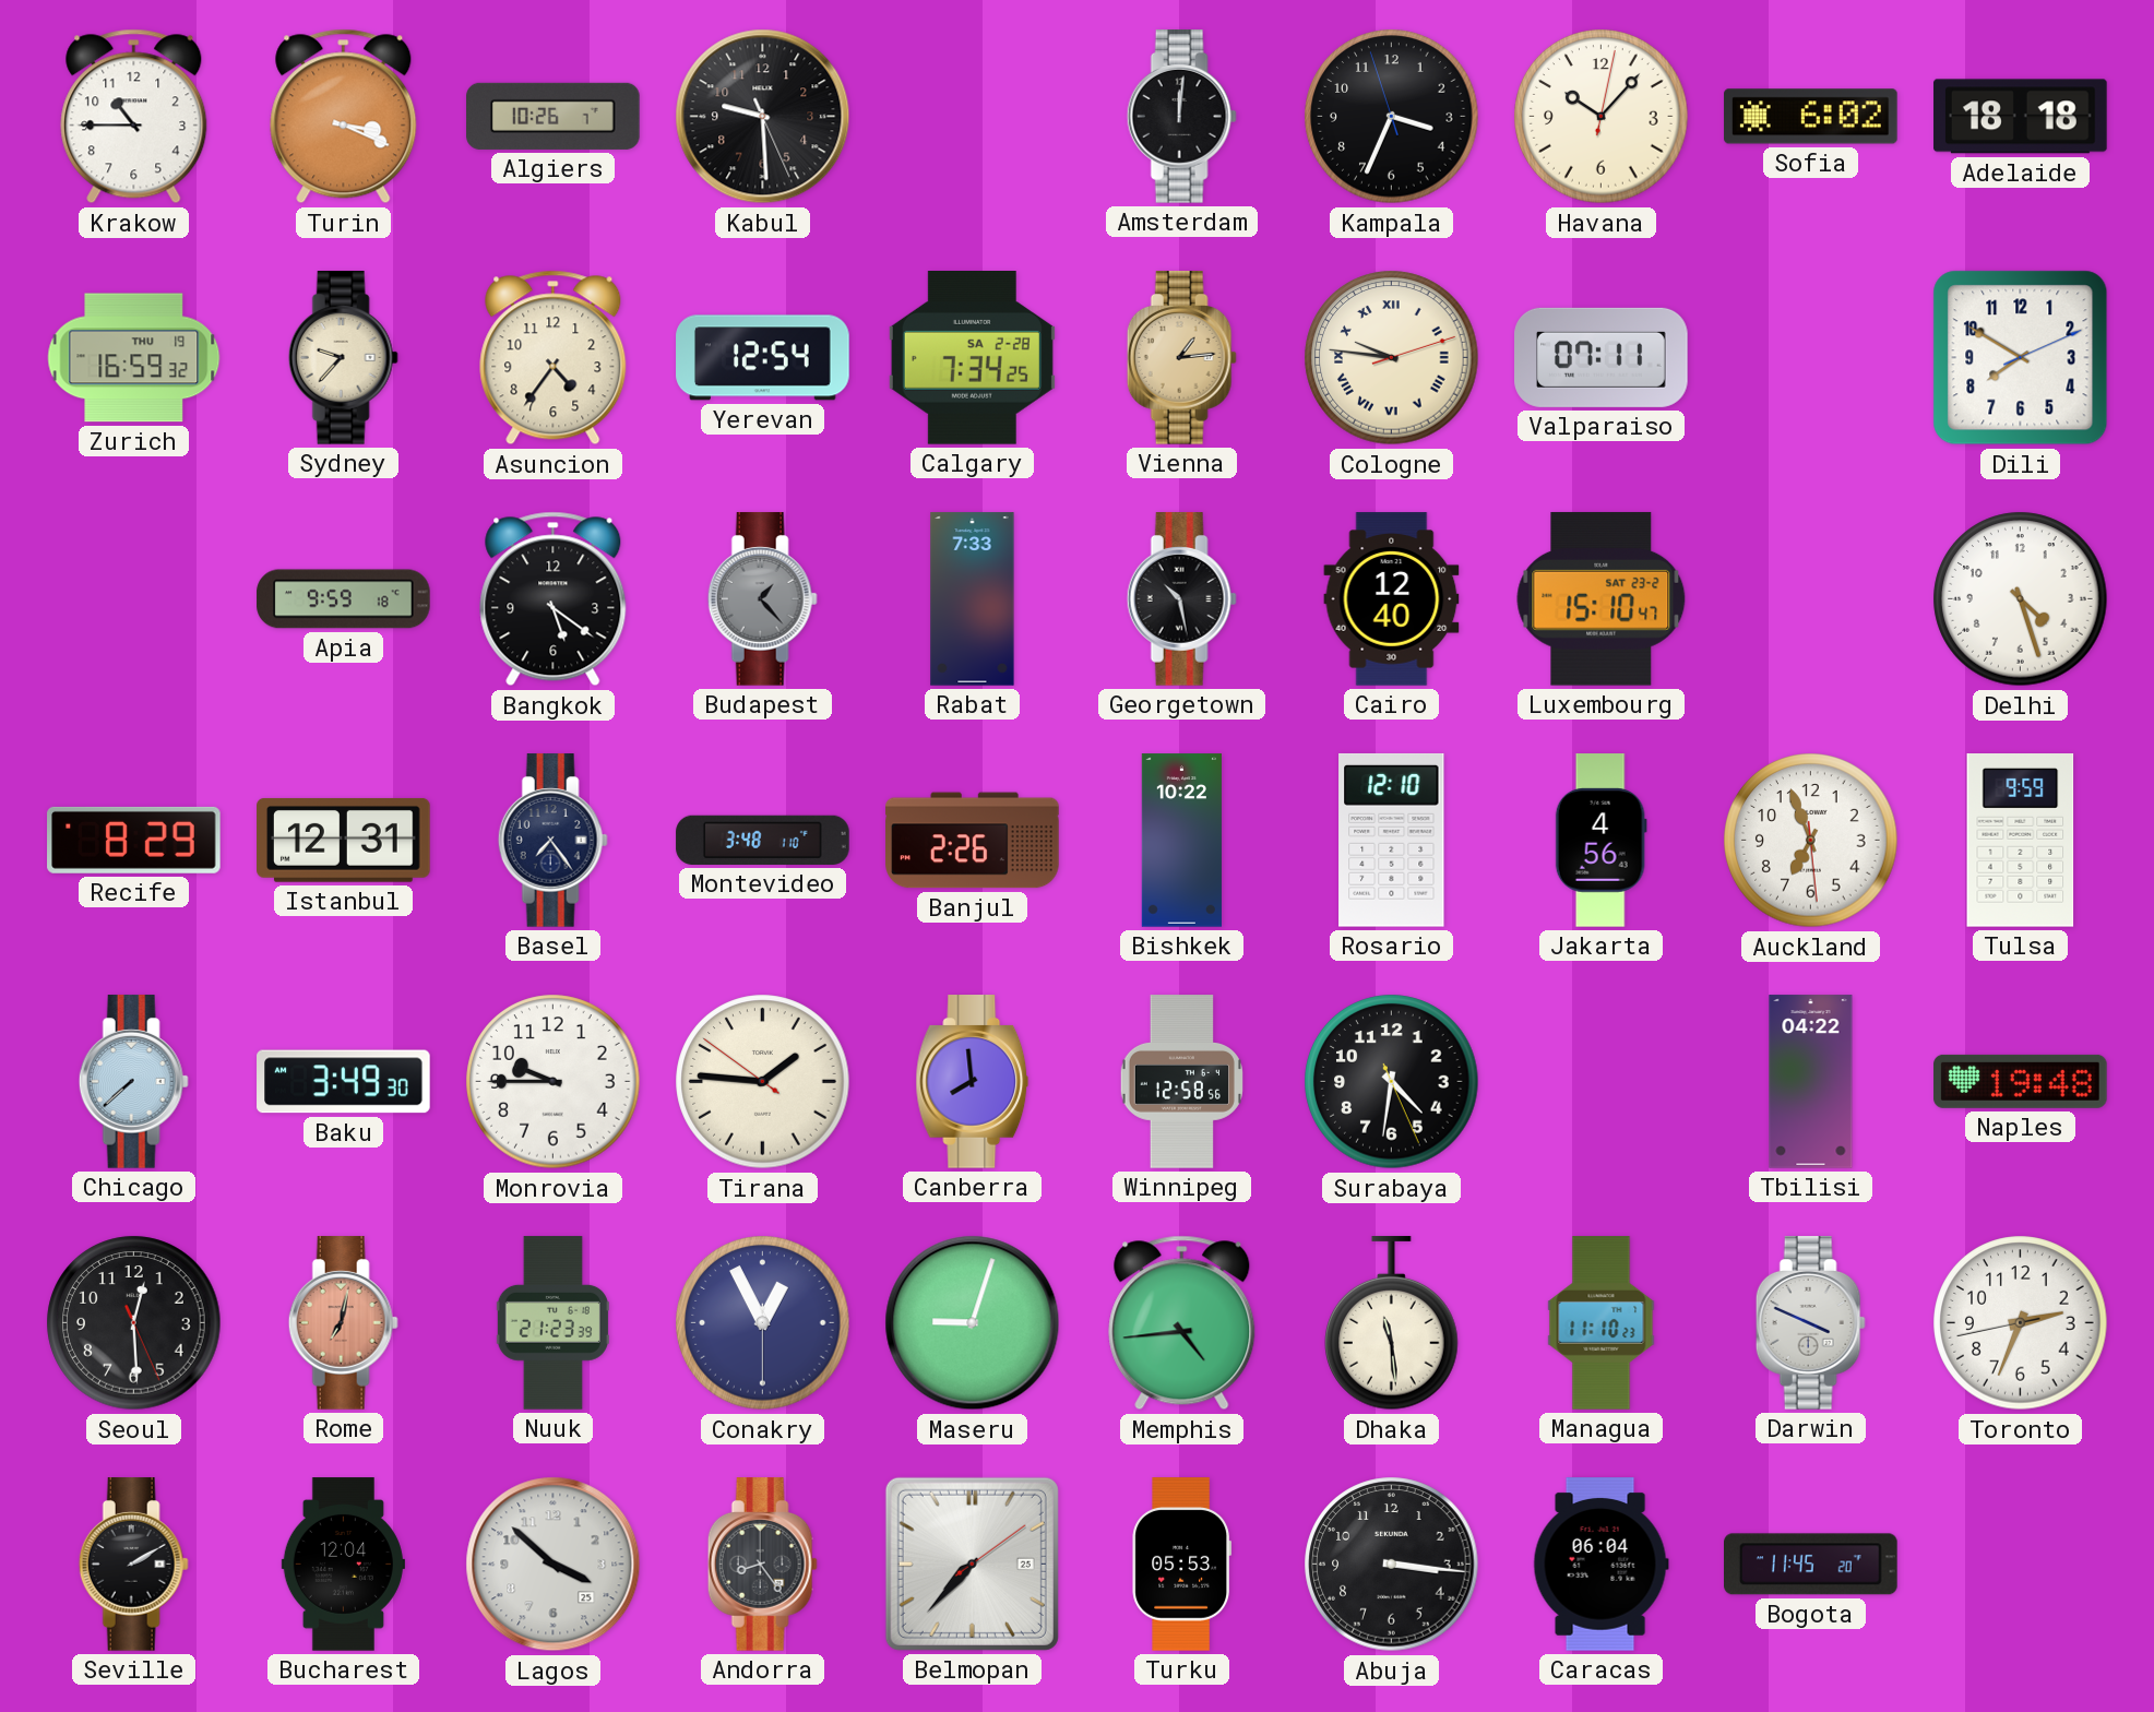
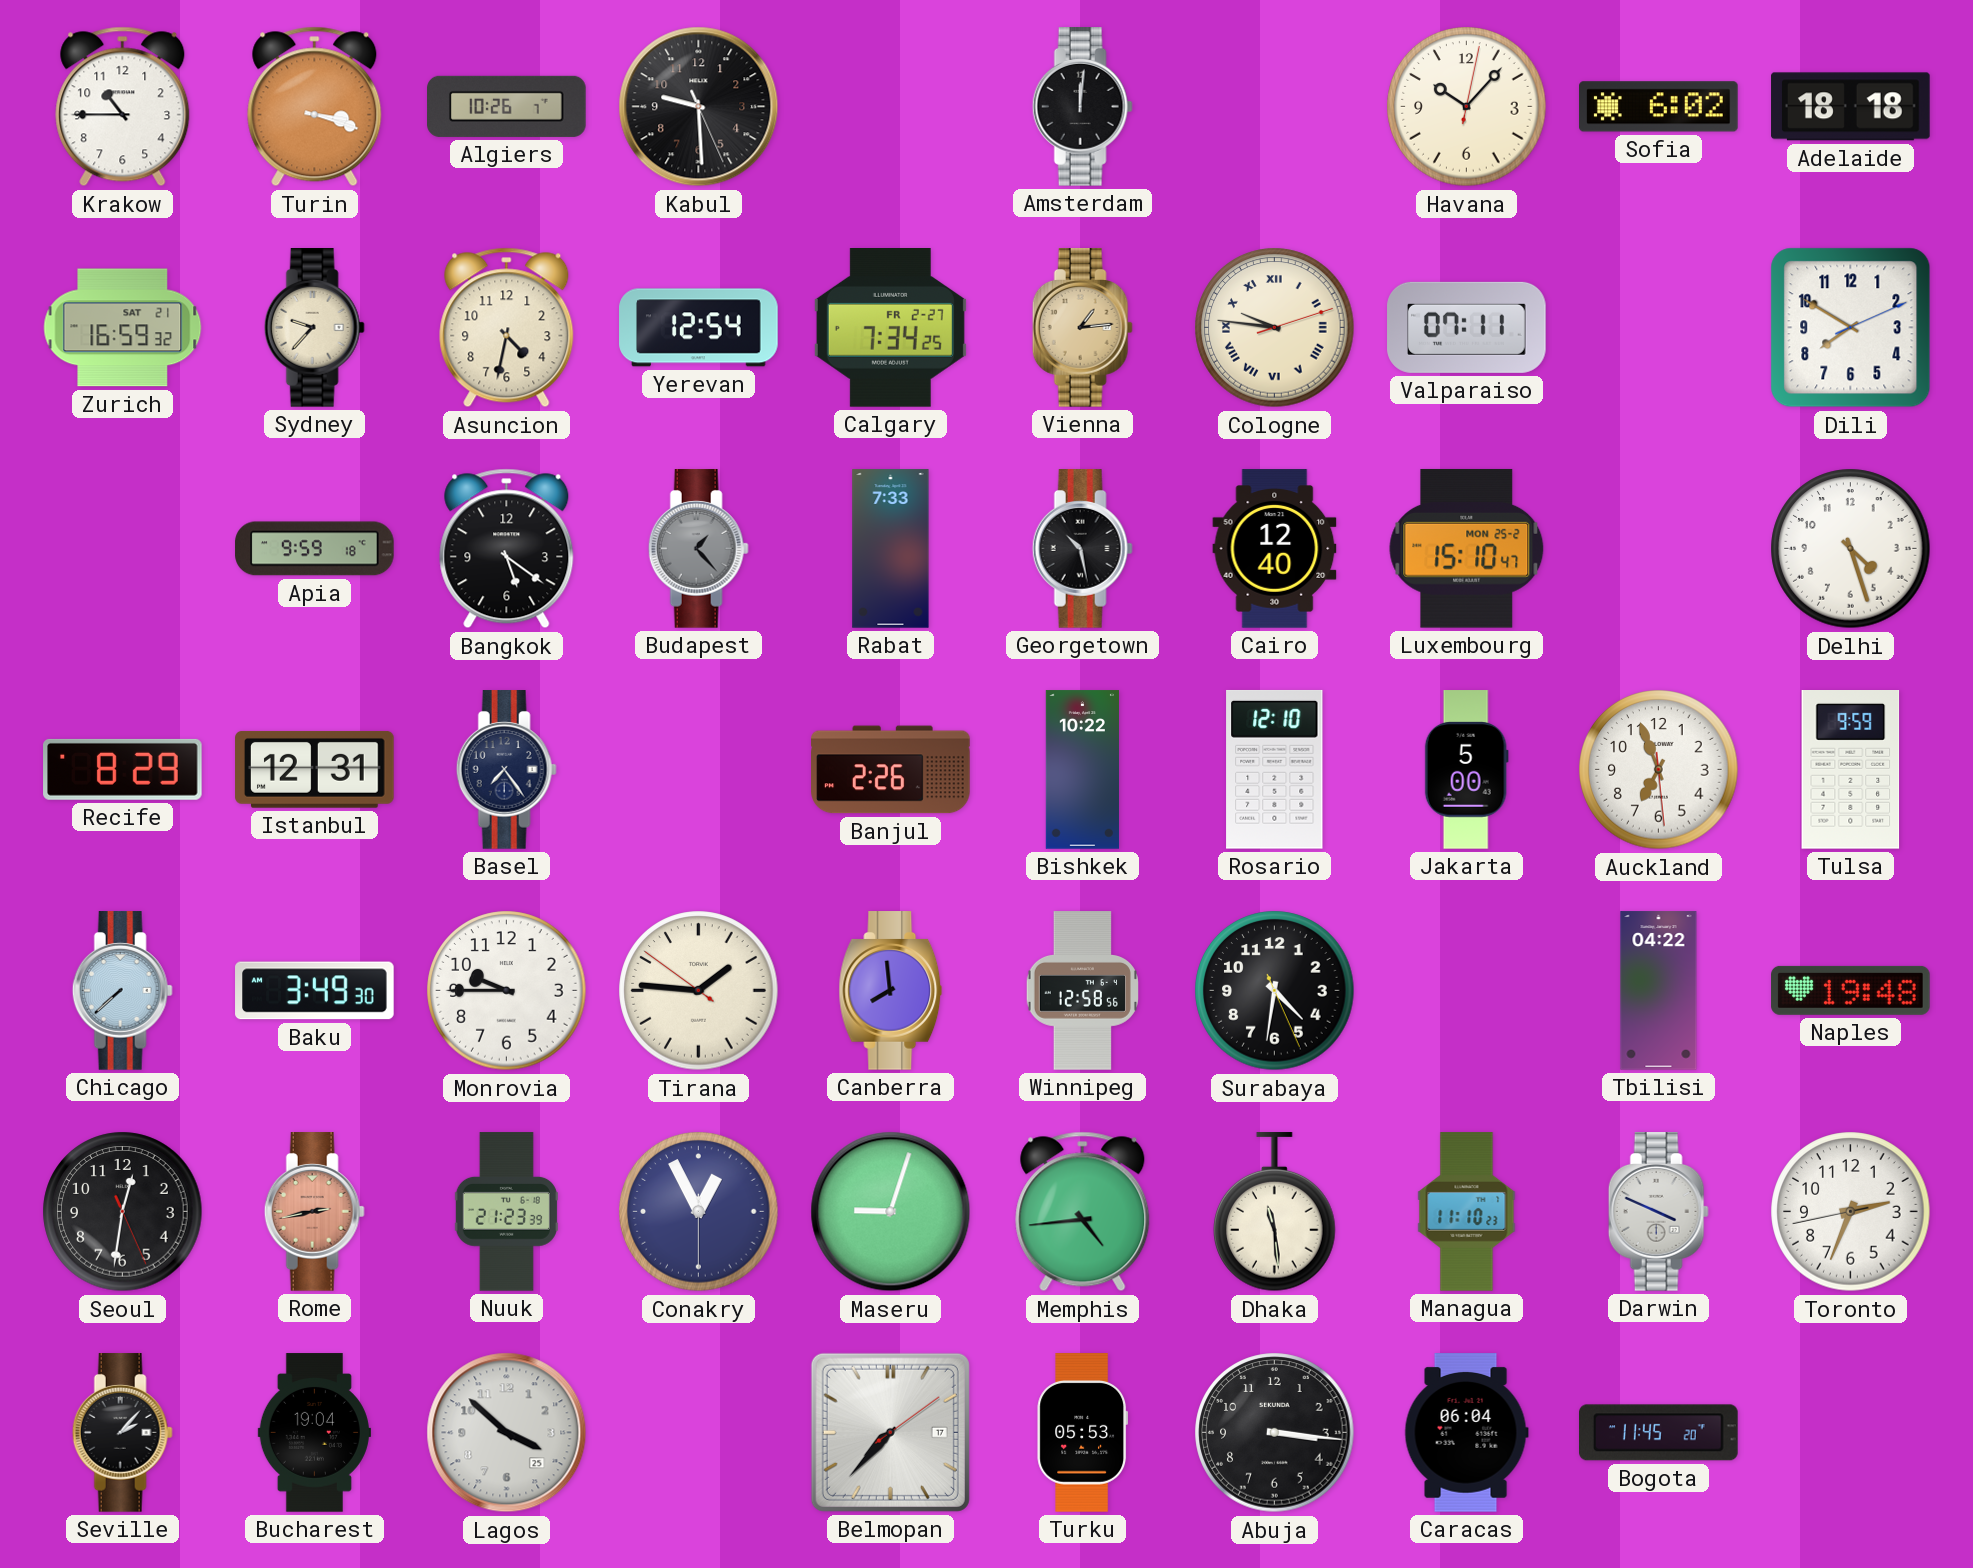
Turin: 3:19 -> 3:18
Kampala: 3:33 -> none
Zurich date: THU 19 -> SAT 21
Asuncion: 4:36 -> 4:32
Calgary date: SA 2-28 -> FR 2-27
Luxembourg date: SAT 23-2 -> MON 25-2
Montevideo: 3:48 -> none
Jakarta: 4:56 -> 5:00
Seoul: 12:29 -> 12:31
Rome: 7:02 -> 2:43
Seville: 2:10 -> 2:07
Bucharest: 12:04 -> 19:04
Andorra: 8:24 -> none
Belmopan date: 25 -> 17
